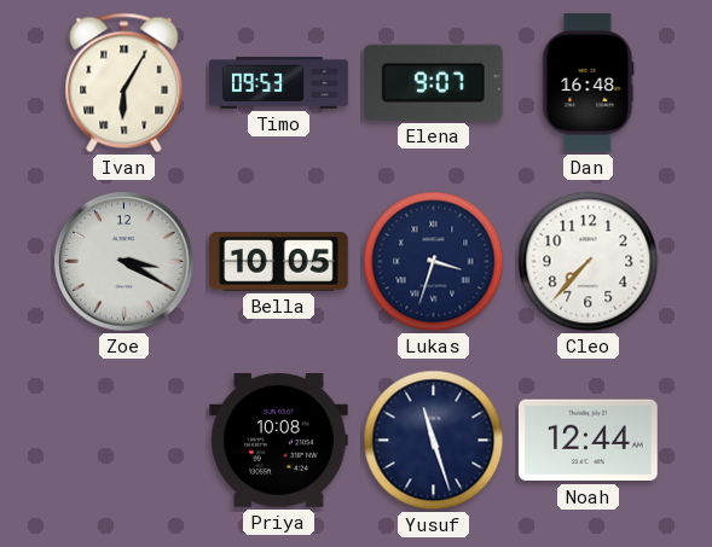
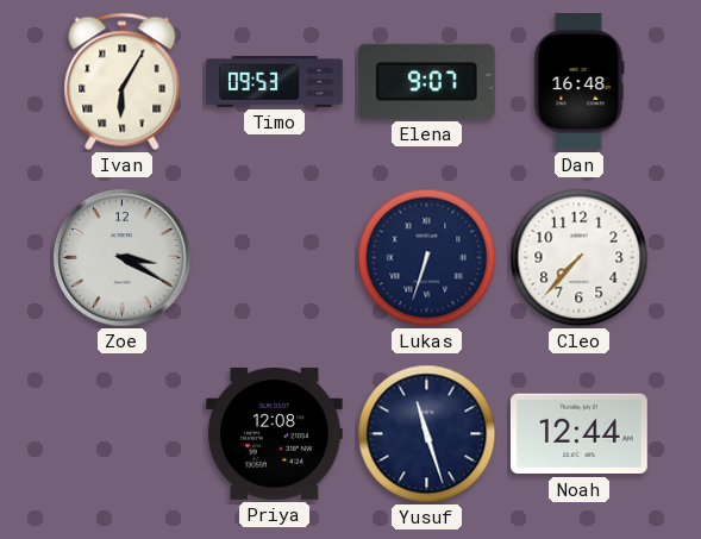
Bella: 10:05 -> none
Lukas: 3:33 -> 6:33
Priya: 10:08 -> 12:08
